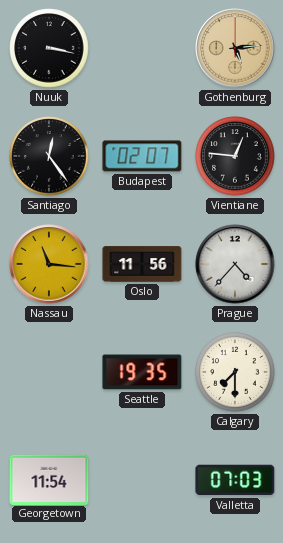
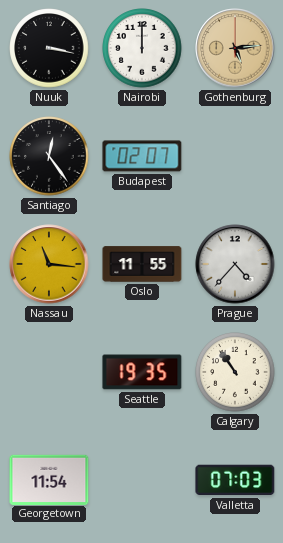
Nairobi: none -> 12:00
Vientiane: 12:46 -> none
Oslo: 11:56 -> 11:55
Calgary: 7:30 -> 10:54
